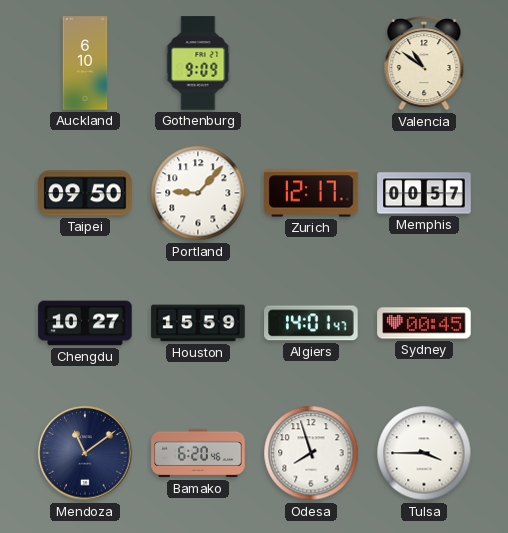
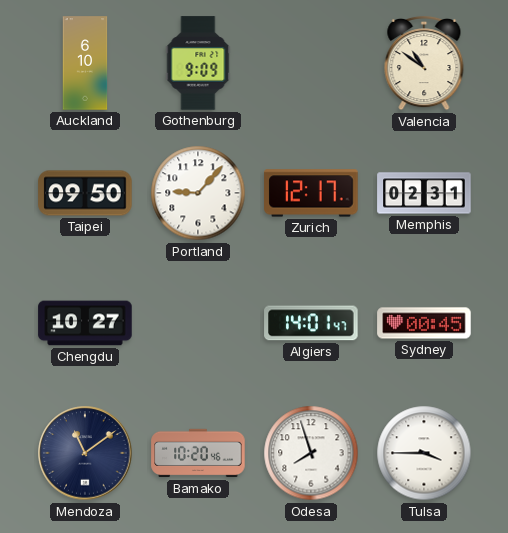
Memphis: 00:57 -> 02:31
Houston: 15:59 -> none
Bamako: 6:20 -> 10:20
